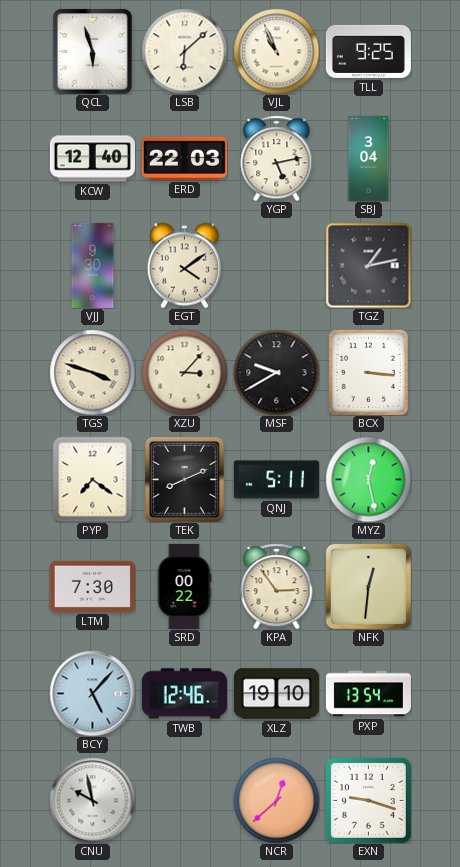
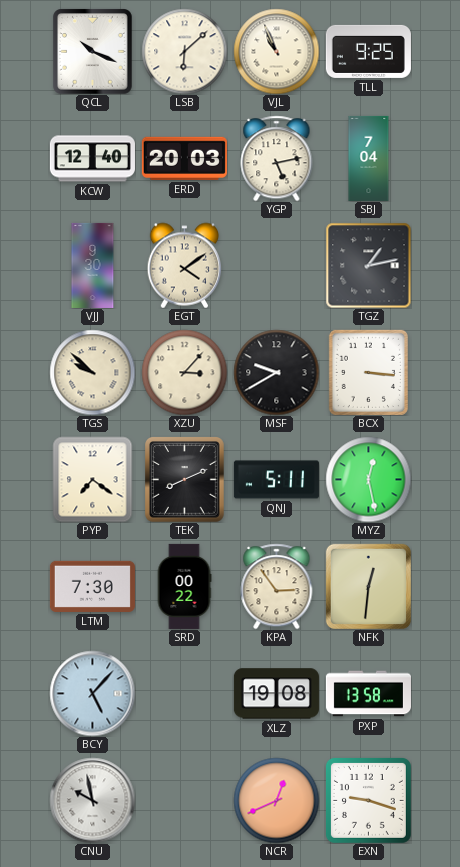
QCL: 5:57 -> 10:19
ERD: 22:03 -> 20:03
SBJ: 3:04 -> 7:04
TGS: 3:48 -> 9:52
TWB: 12:46 -> none
XLZ: 19:10 -> 19:08
PXP: 13:54 -> 13:58
NCR: 12:38 -> 12:41
